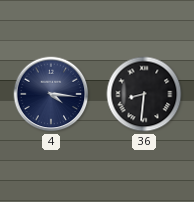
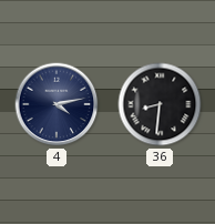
4: 4:16 -> 4:13
